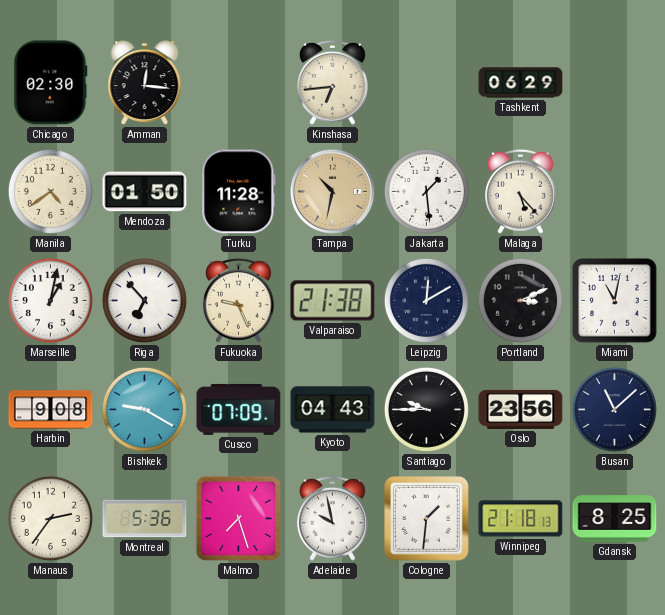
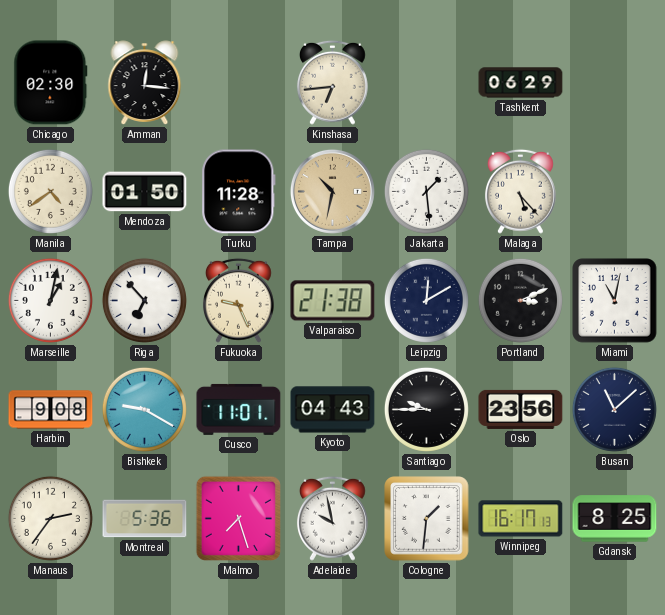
Cusco: 07:09 -> 11:01
Winnipeg: 21:18 -> 16:17
